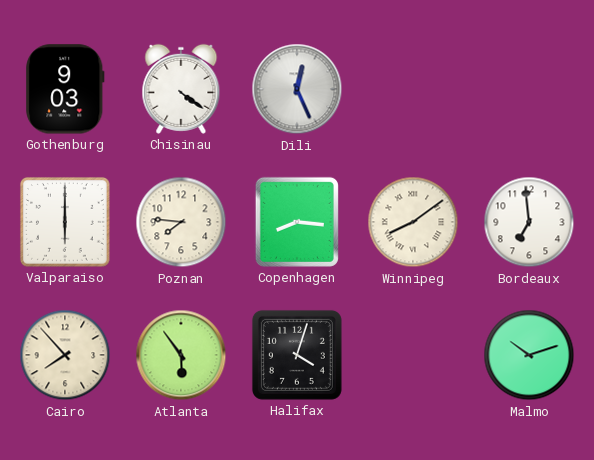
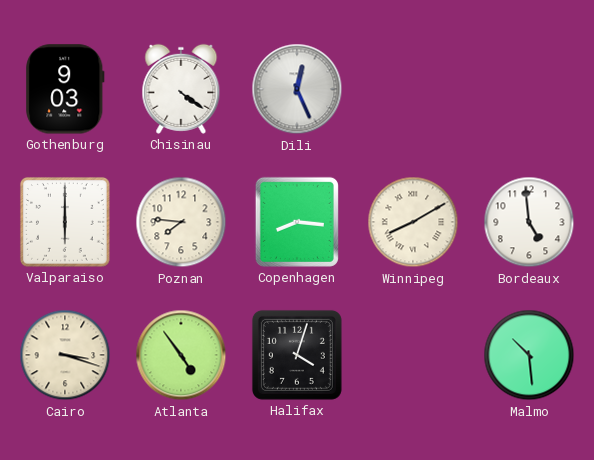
Winnipeg: 8:09 -> 8:10
Bordeaux: 6:59 -> 4:59
Cairo: 7:53 -> 3:18
Atlanta: 5:54 -> 4:54
Malmo: 10:12 -> 10:29
